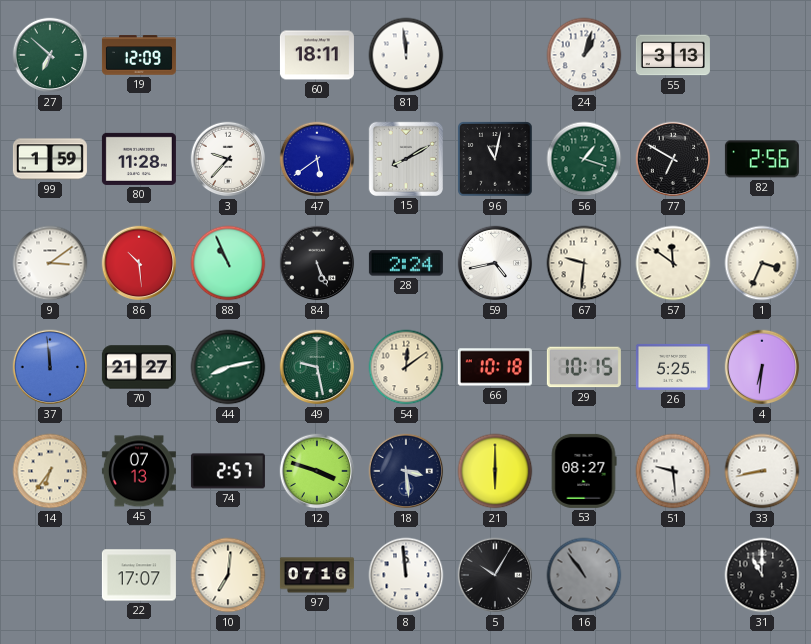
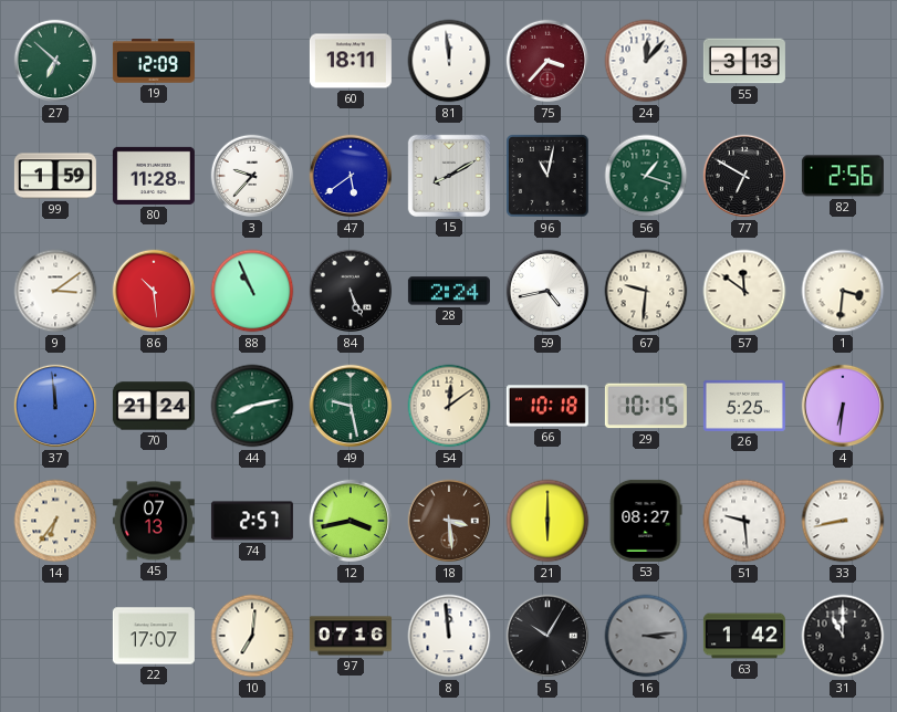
75: none -> 3:37
24: 1:03 -> 12:07
1: 3:34 -> 3:31
70: 21:27 -> 21:24
12: 3:48 -> 3:43
18 dial: navy -> brown
16: 10:54 -> 3:14
63: none -> 1:42
